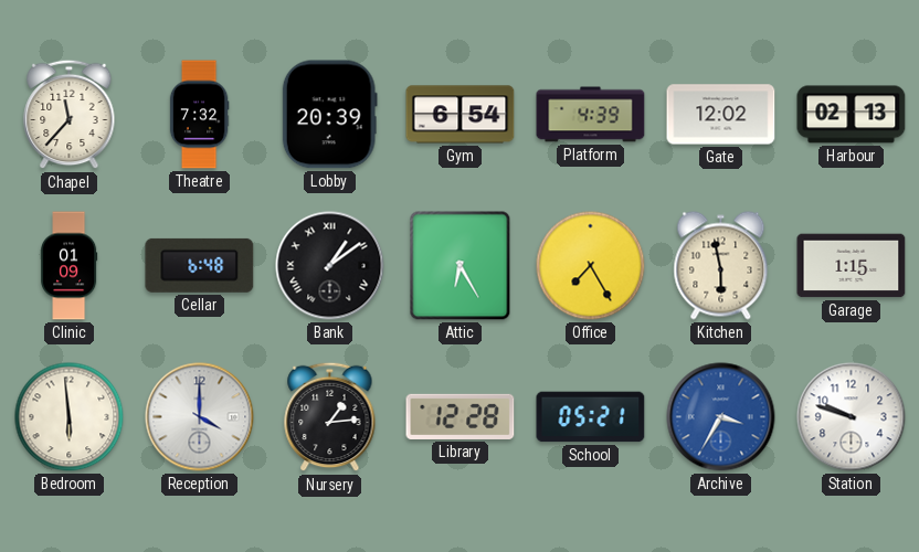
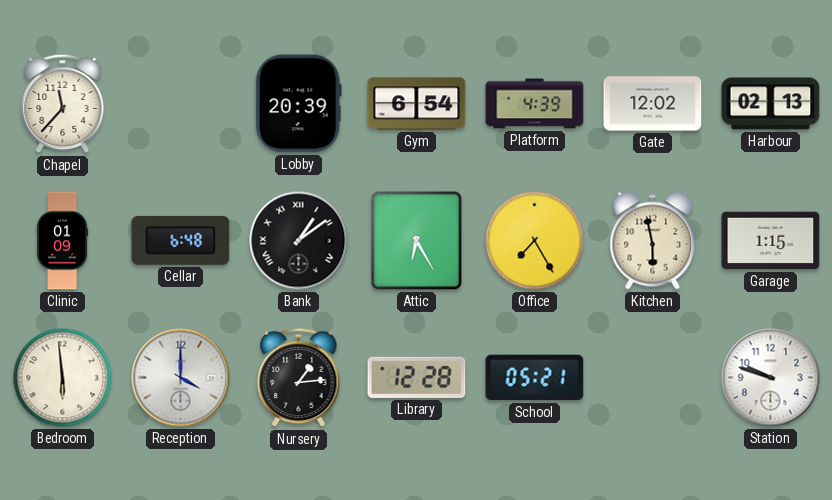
Theatre: 7:32 -> none
Archive: 3:35 -> none
